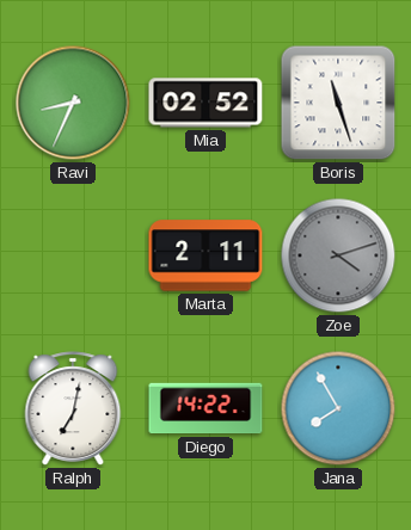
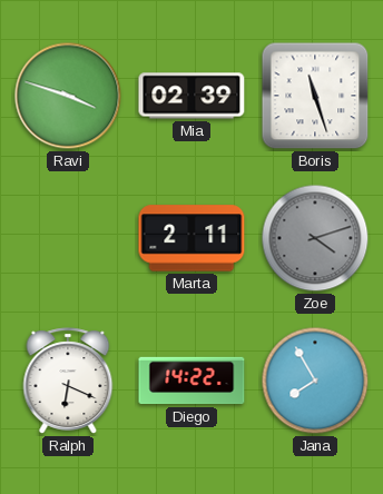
Ravi: 8:34 -> 3:48
Mia: 02:52 -> 02:39
Ralph: 7:02 -> 6:19
